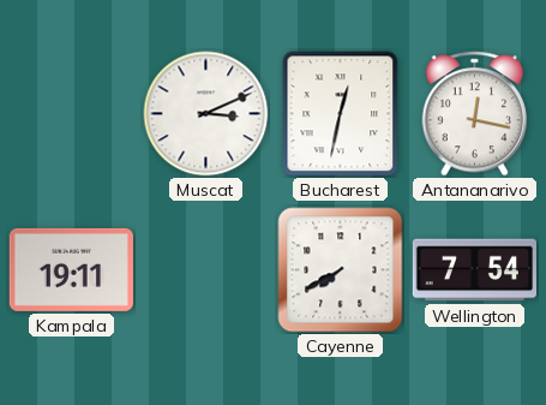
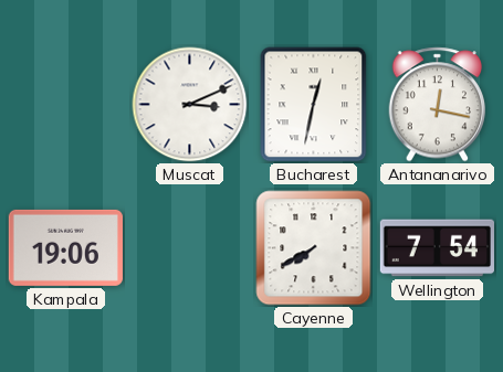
Kampala: 19:11 -> 19:06
